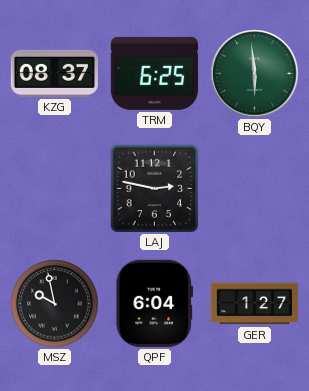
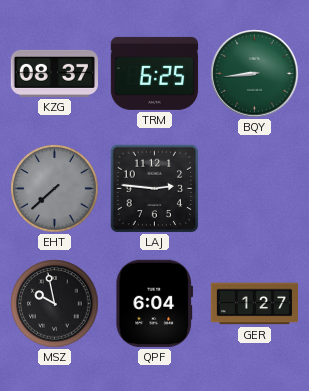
BQY: 5:59 -> 8:44
EHT: none -> 7:38
LAJ: 2:47 -> 2:46
